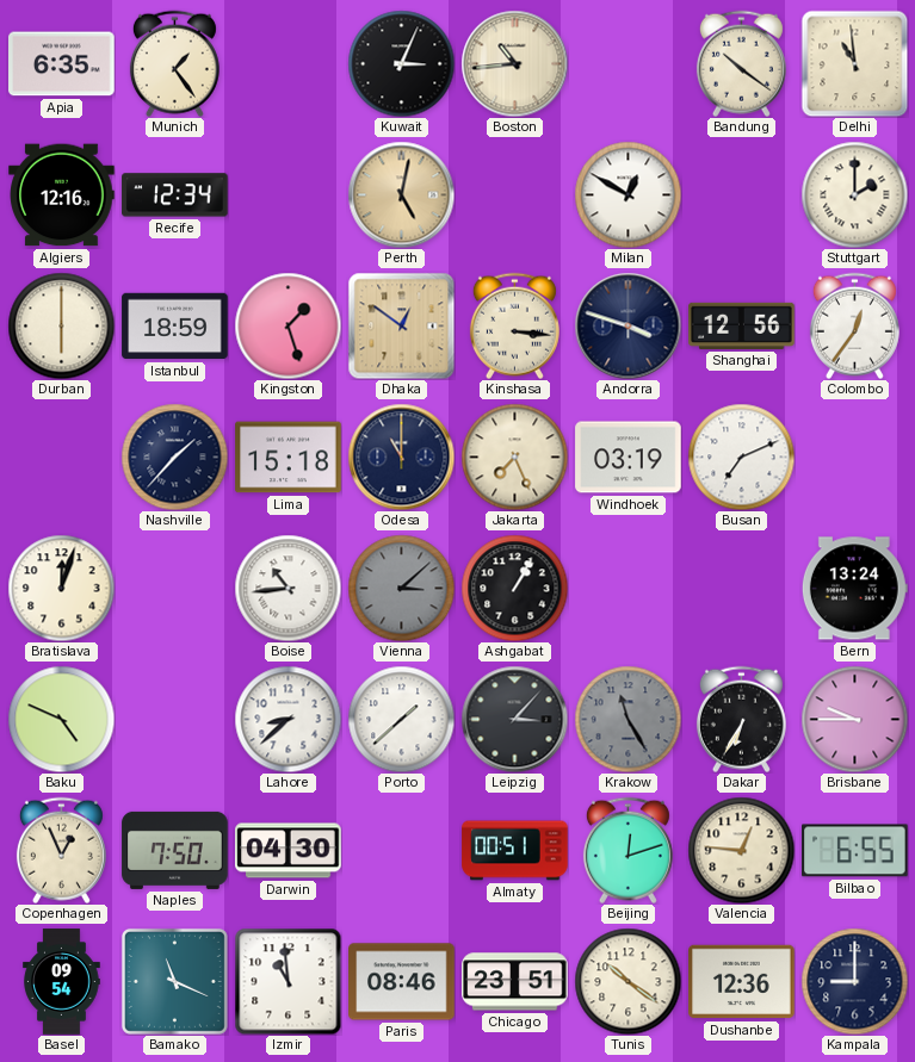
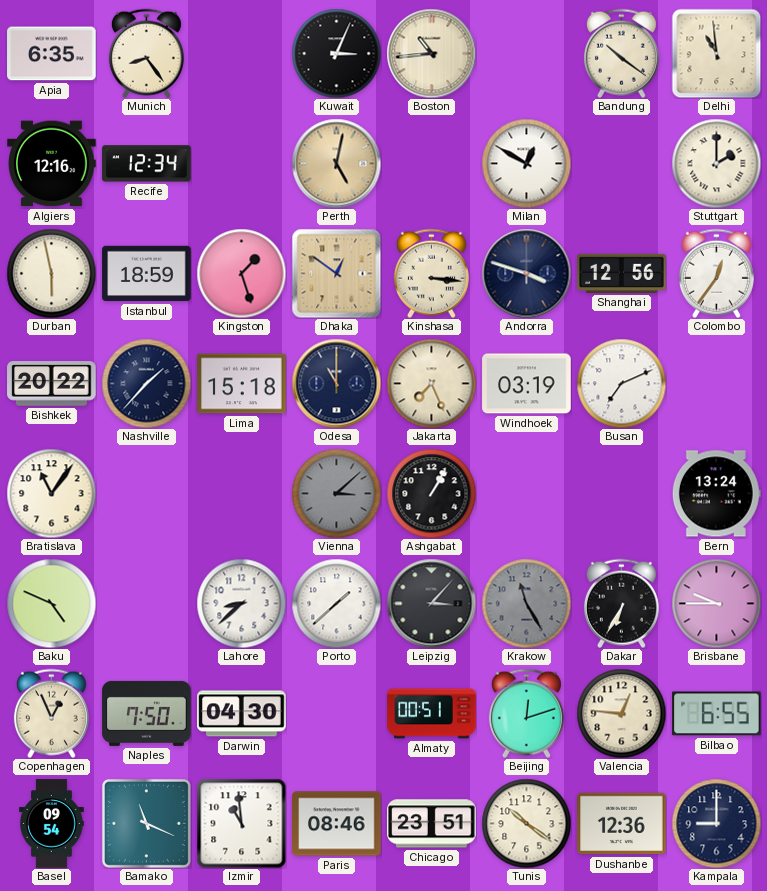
Munich: 1:24 -> 8:24
Durban: 6:00 -> 5:58
Bishkek: none -> 20:22
Bratislava: 12:03 -> 11:06
Boise: 10:44 -> none
